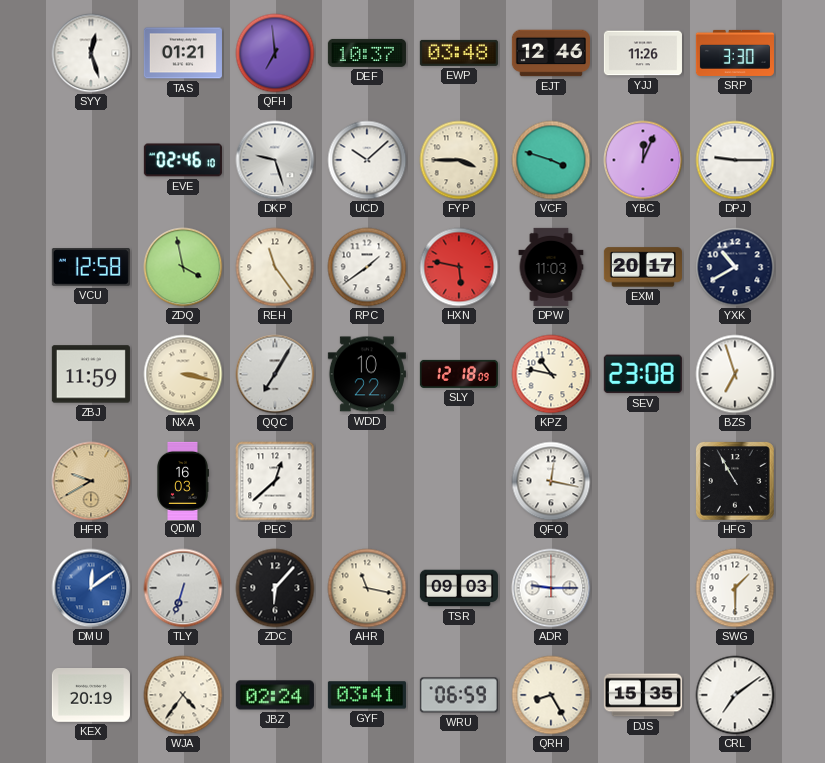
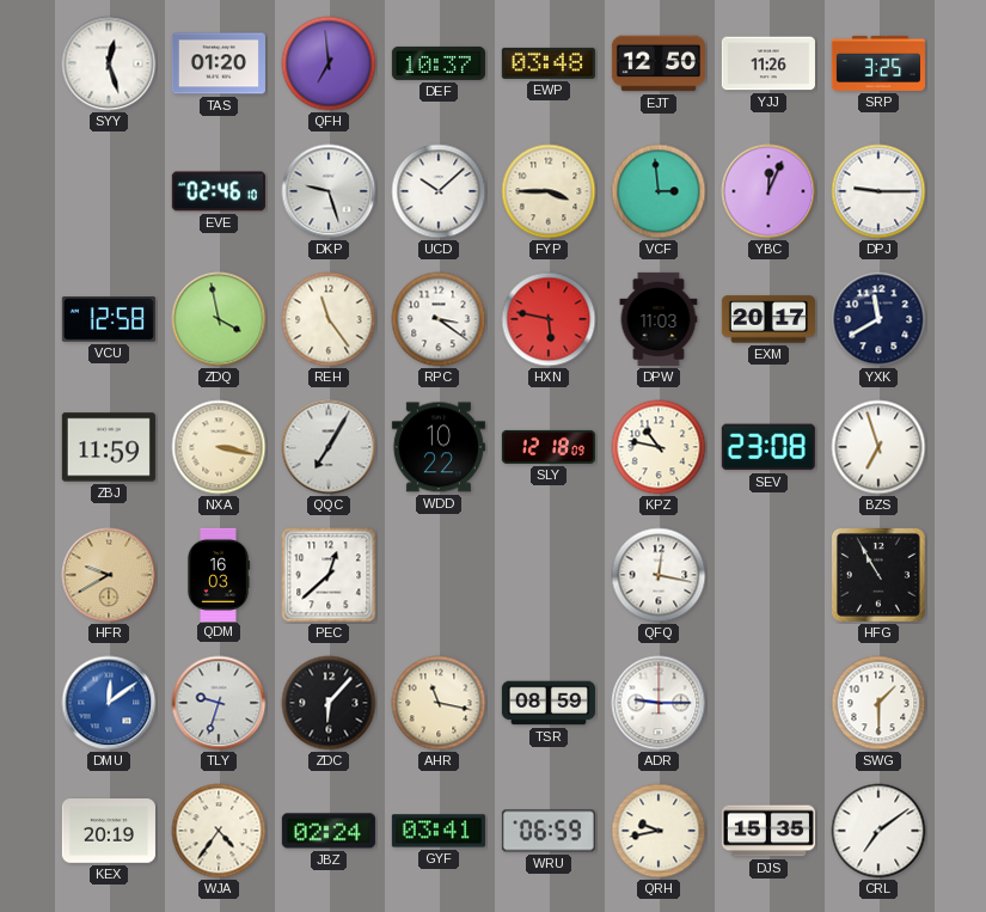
TAS: 01:21 -> 01:20
EJT: 12:46 -> 12:50
SRP: 3:30 -> 3:25
VCF: 3:48 -> 2:59
RPC: 1:39 -> 3:21
YXK: 10:40 -> 11:40
TLY: 6:33 -> 9:33
TSR: 09:03 -> 08:59
QRH: 8:25 -> 9:43
